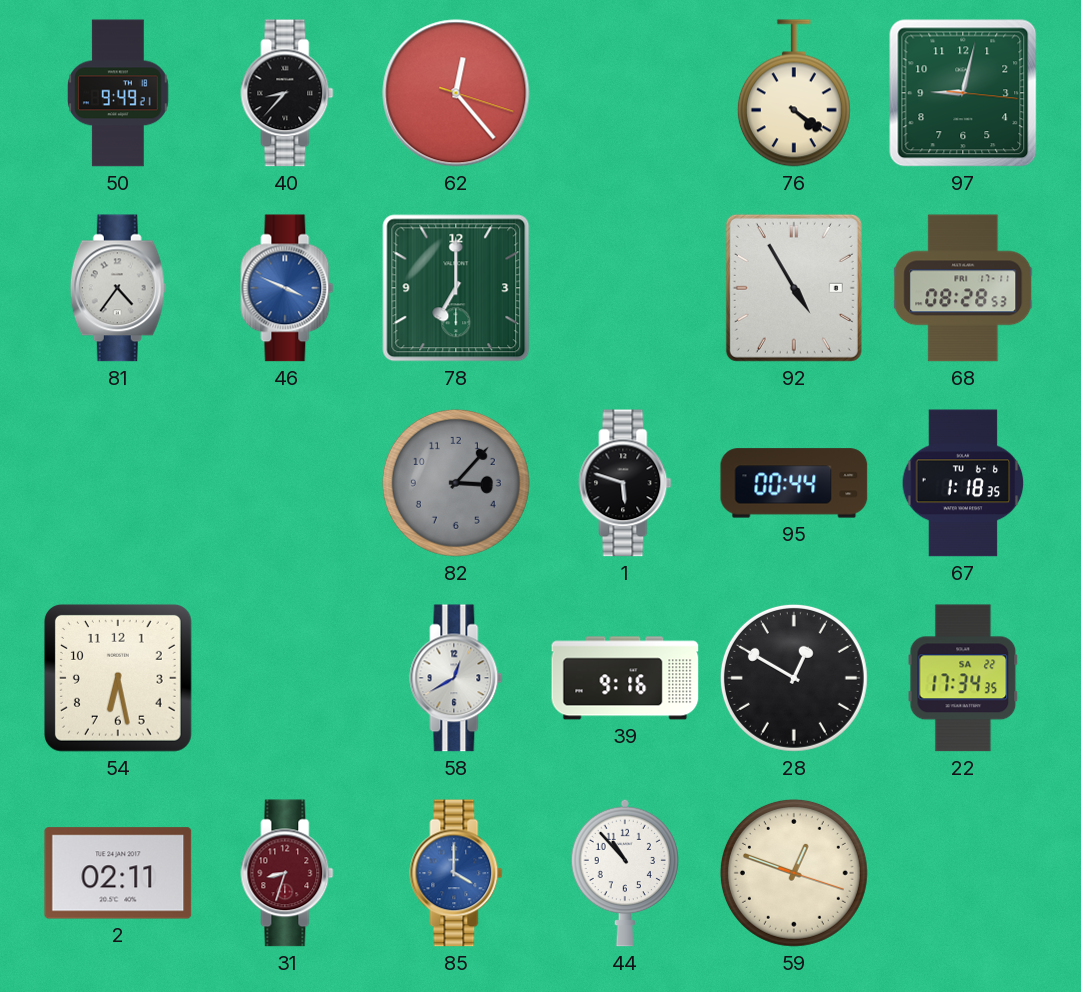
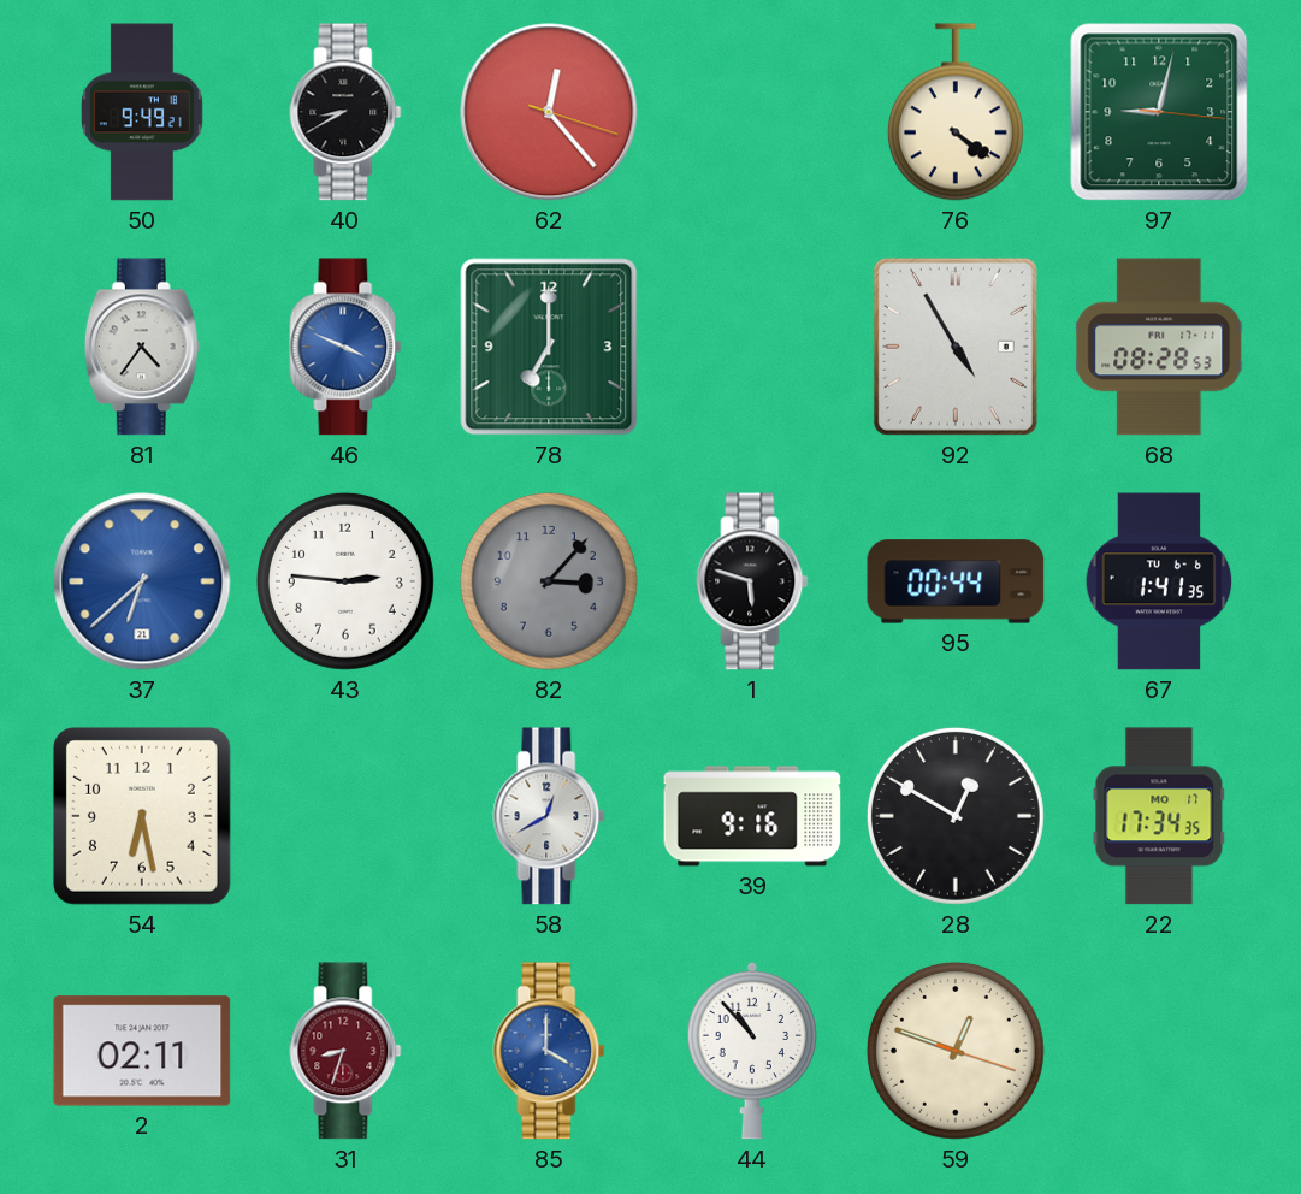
40: 8:37 -> 8:40
37: none -> 6:38
43: none -> 2:46
67: 1:18 -> 1:41
22 date: SA 22 -> MO 17
